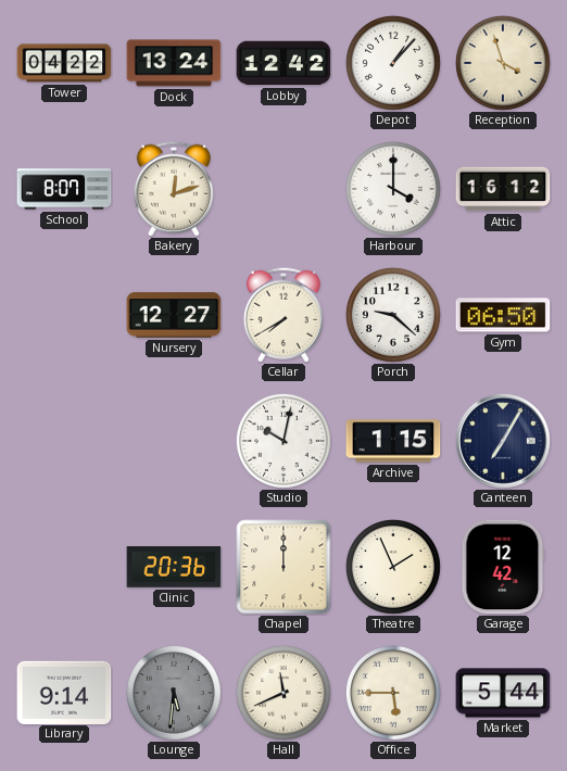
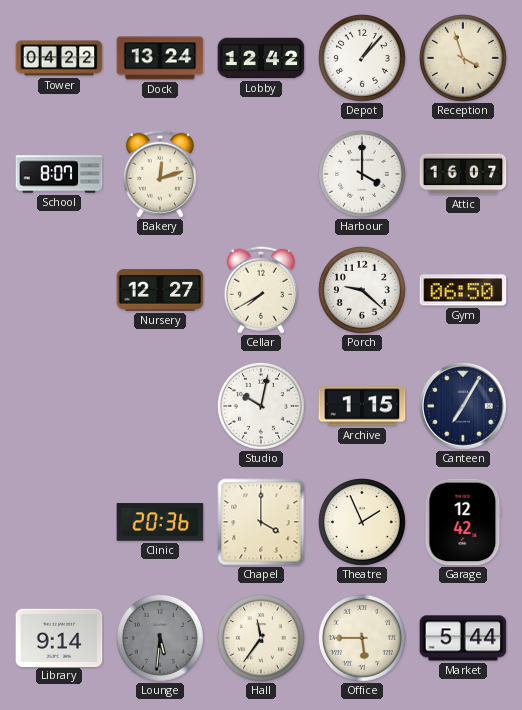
Attic: 16:12 -> 16:07
Chapel: 12:00 -> 4:00
Hall: 11:41 -> 11:36
